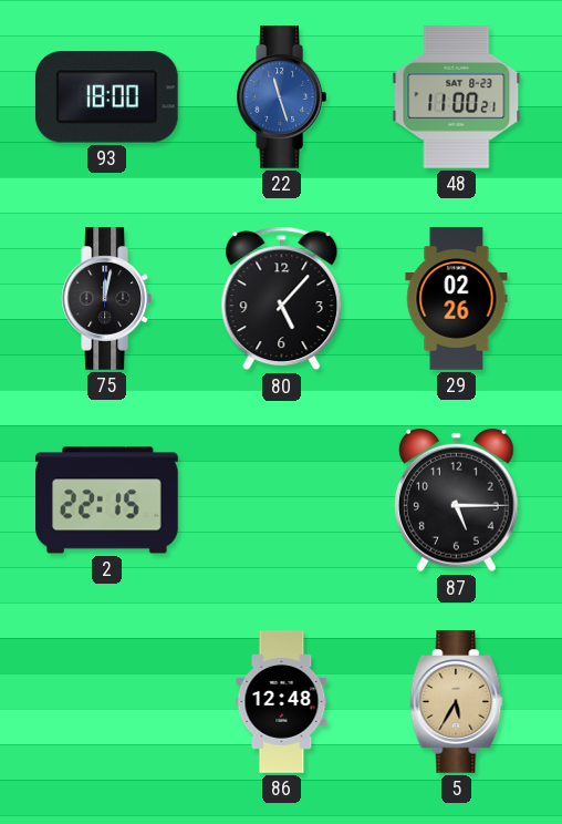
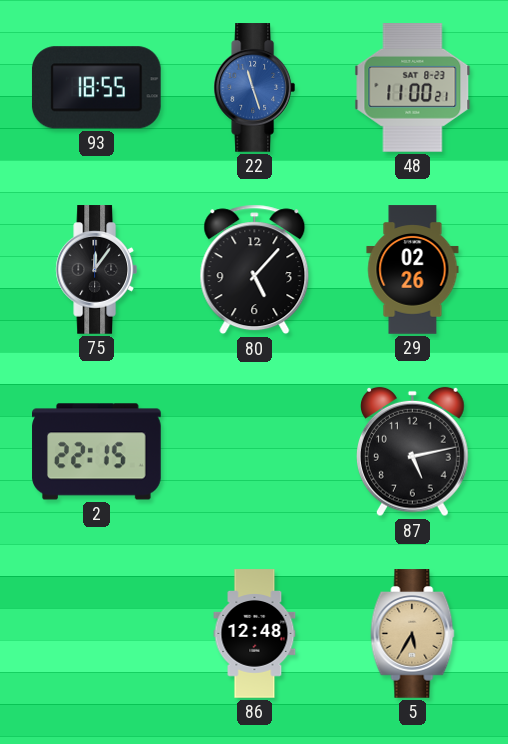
93: 18:00 -> 18:55
75: 12:02 -> 12:06
87: 5:15 -> 5:13
